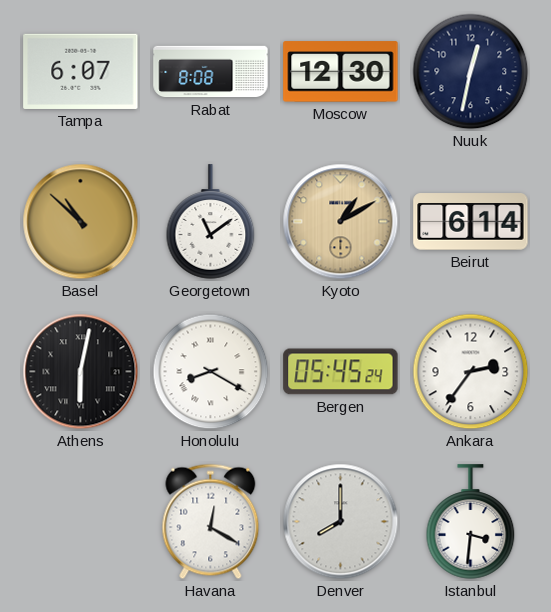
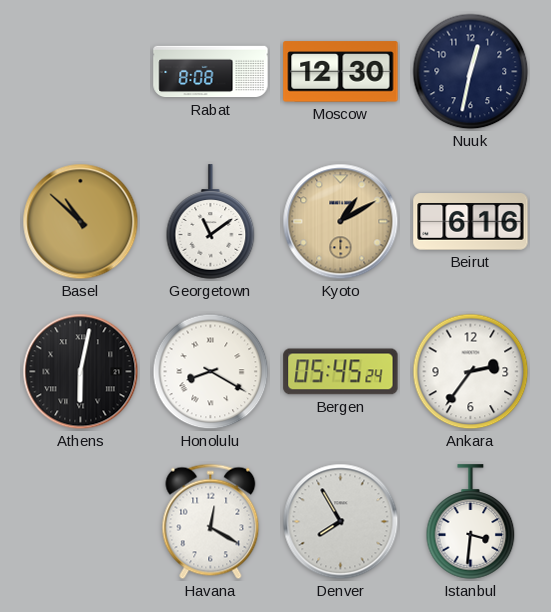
Tampa: 6:07 -> none
Beirut: 6:14 -> 6:16
Denver: 8:00 -> 7:55
